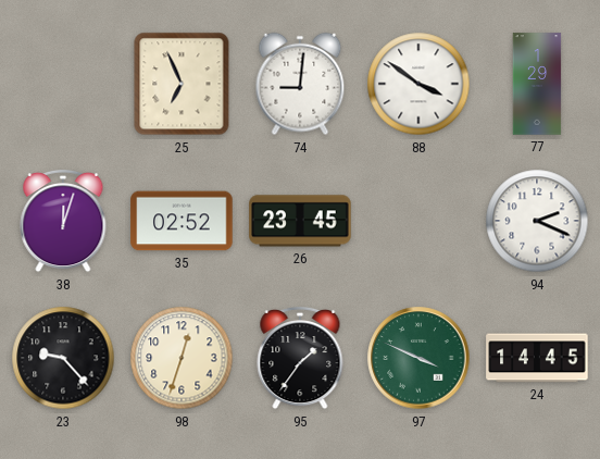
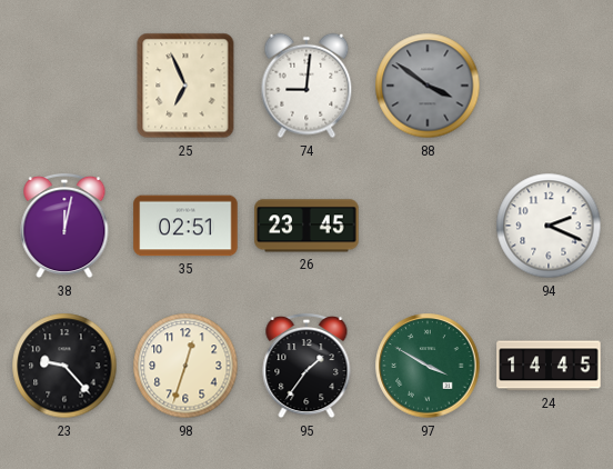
88 dial: white -> grey
77: 1:29 -> none
38: 12:03 -> 12:02
35: 02:52 -> 02:51
97: 3:49 -> 3:50
